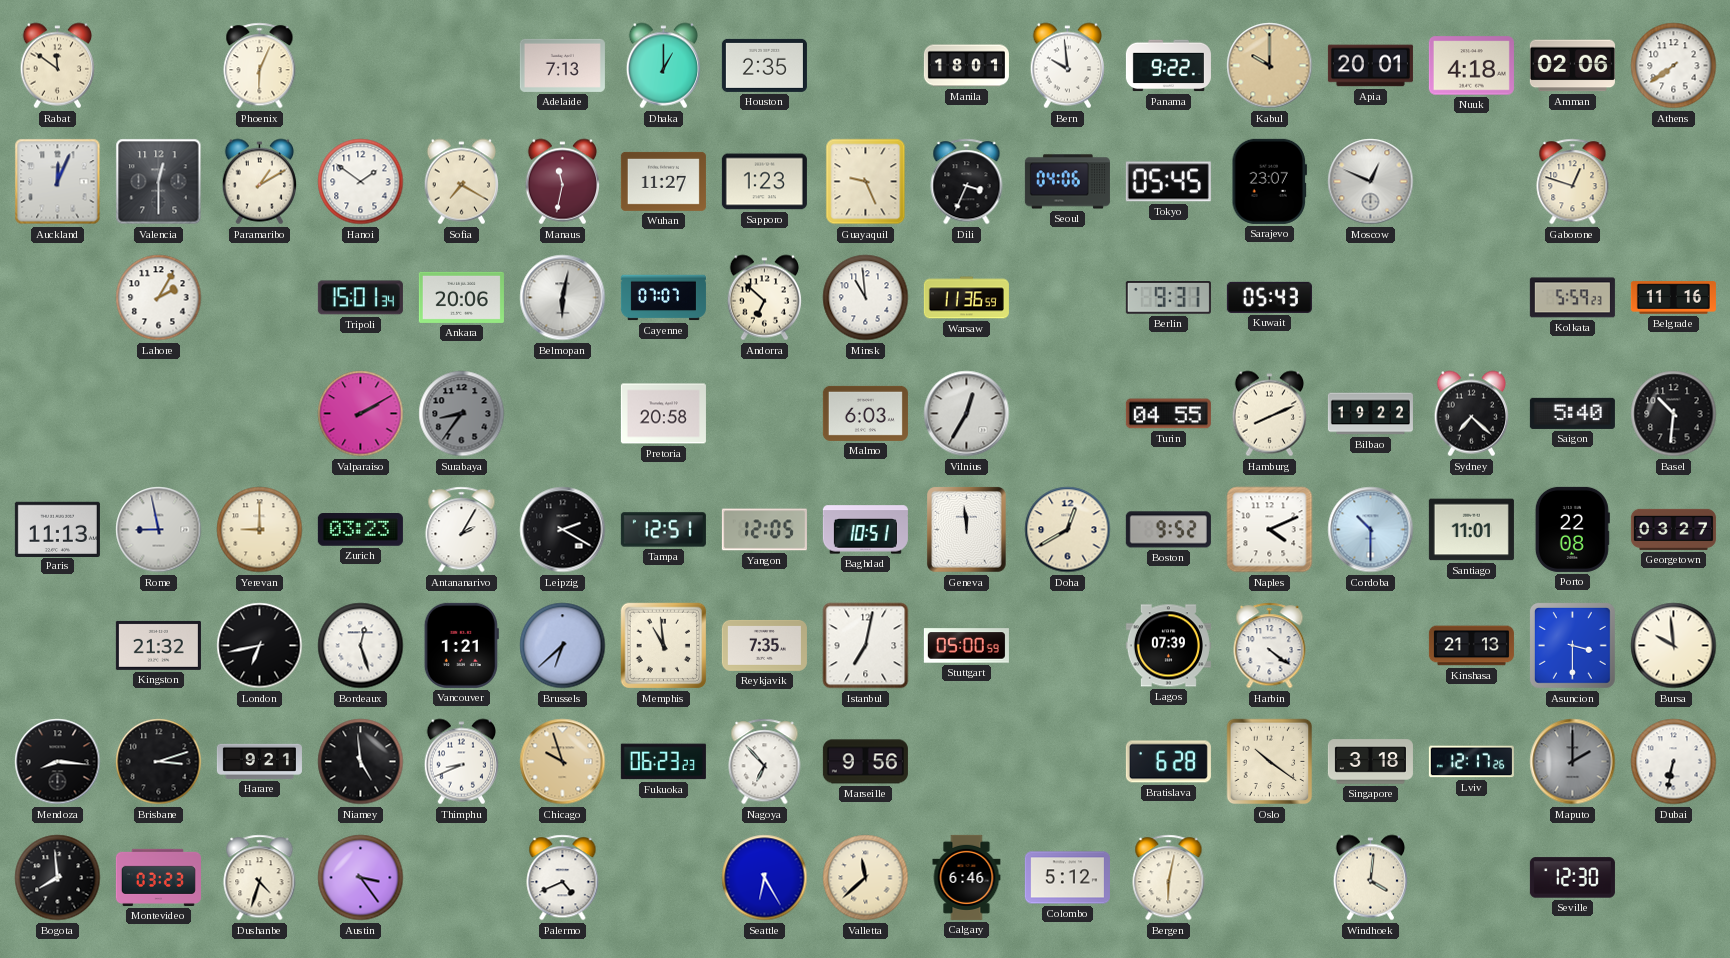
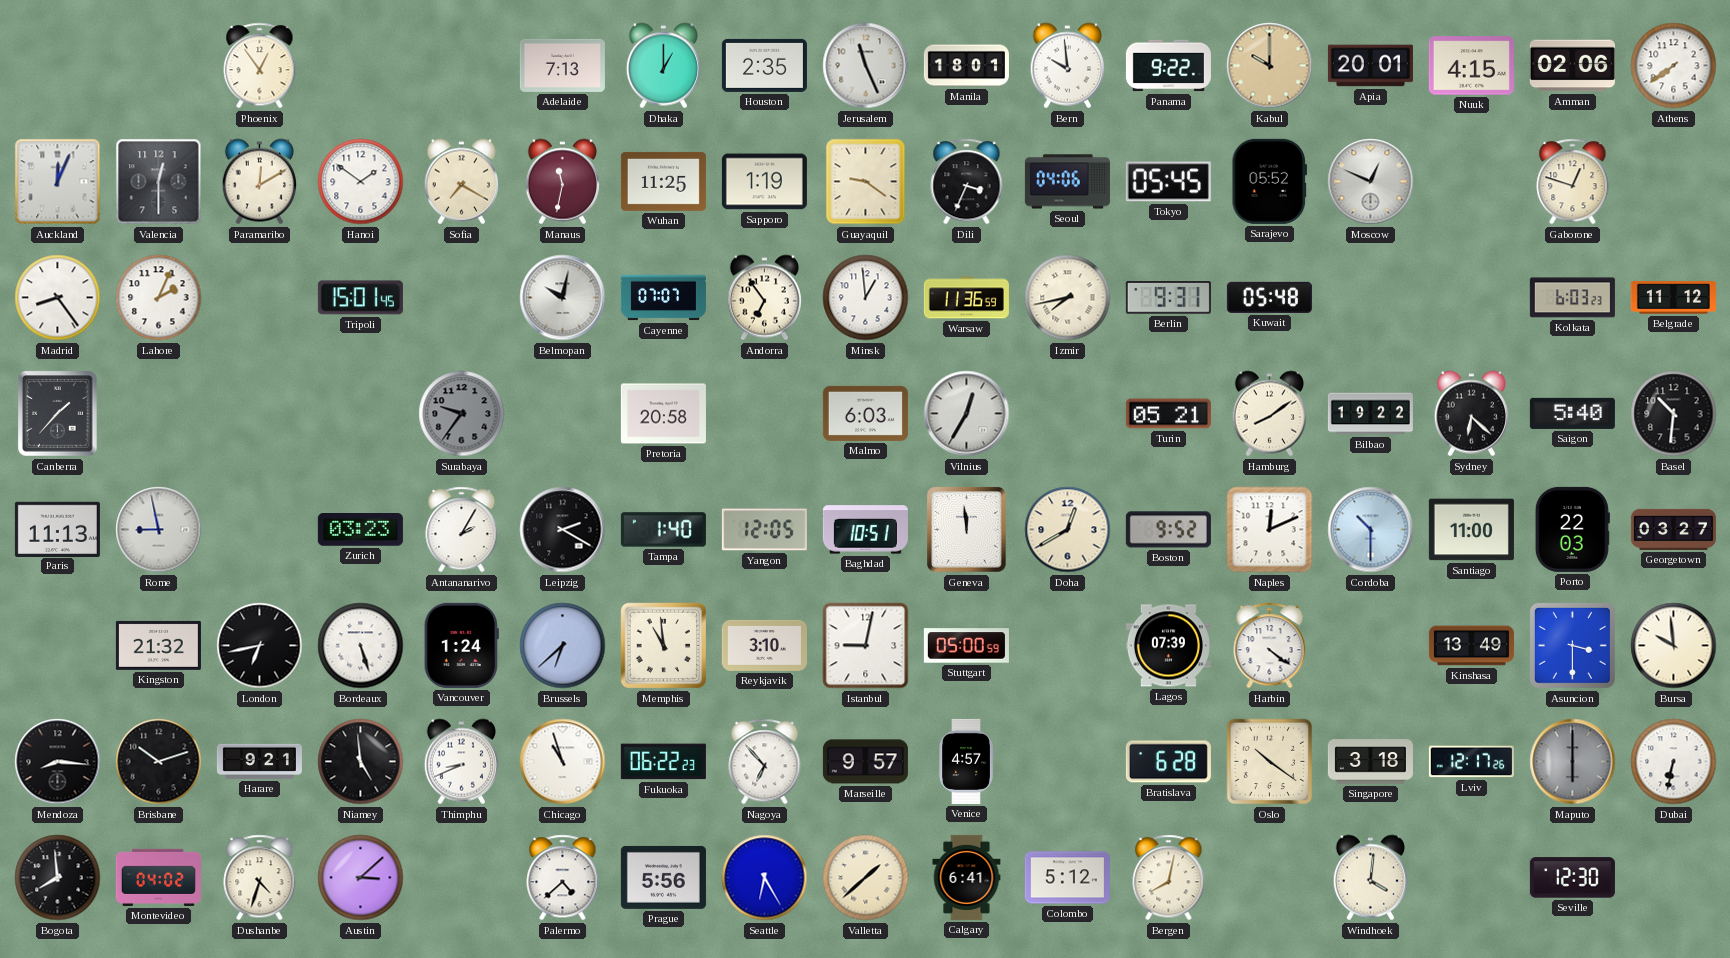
Rabat: 11:51 -> none
Phoenix: 6:04 -> 12:54
Jerusalem: none -> 11:26
Nuuk: 4:18 -> 4:15
Paramaribo: 1:10 -> 12:10
Wuhan: 11:27 -> 11:25
Sapporo: 1:23 -> 1:19
Guayaquil: 9:26 -> 9:21
Sarajevo: 23:07 -> 05:52
Madrid: none -> 8:24
Lahore: 2:05 -> 2:04
Tripoli: 15:01:34 -> 15:01:45
Ankara: 20:06 -> none
Belmopan: 6:02 -> 10:02
Andorra: 6:52 -> 6:54
Minsk: 10:59 -> 12:59
Izmir: none -> 7:43
Kuwait: 05:43 -> 05:48
Kolkata: 5:59 -> 6:03
Belgrade: 11:16 -> 11:12
Canberra: none -> 1:37
Valparaiso: 2:10 -> none
Surabaya: 8:36 -> 9:36
Turin: 04:55 -> 05:21
Hamburg: 8:11 -> 8:09
Sydney: 7:22 -> 6:22
Yerevan: 9:00 -> none
Tampa: 12:51 -> 1:40
Naples: 4:11 -> 12:11
Santiago: 11:01 -> 11:00
Porto: 22:08 -> 22:03
Bordeaux: 12:27 -> 5:27
Vancouver: 1:21 -> 1:24
Reykjavik: 7:35 -> 3:10
Istanbul: 7:02 -> 9:02
Kinshasa: 21:13 -> 13:49
Brisbane: 3:12 -> 10:12
Chicago: 9:57 -> 10:57
Chicago dial: champagne -> white
Fukuoka: 06:23 -> 06:22
Marseille: 9:56 -> 9:57
Venice: none -> 4:57
Maputo: 2:00 -> 6:00
Montevideo: 03:23 -> 04:02
Austin: 3:24 -> 3:08
Palermo: 4:41 -> 4:38
Prague: none -> 5:56
Valletta: 11:38 -> 1:38
Calgary: 6:46 -> 6:41
Bergen: 6:02 -> 8:02
